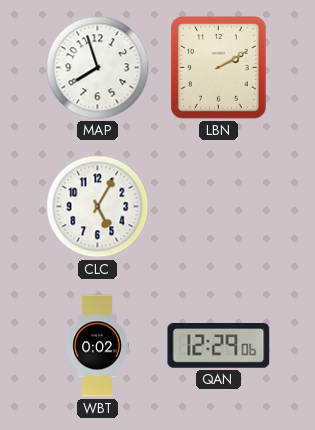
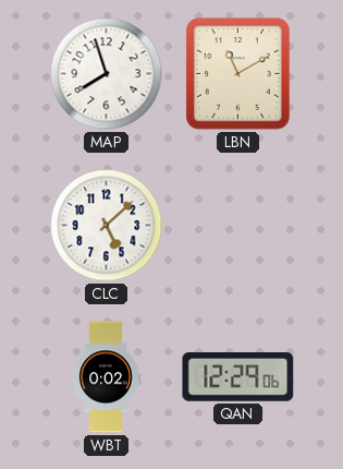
LBN: 2:10 -> 11:10
CLC: 5:05 -> 5:08
